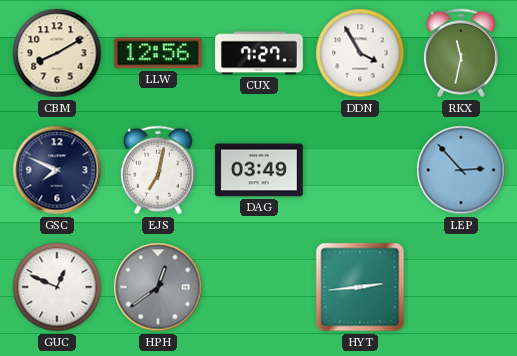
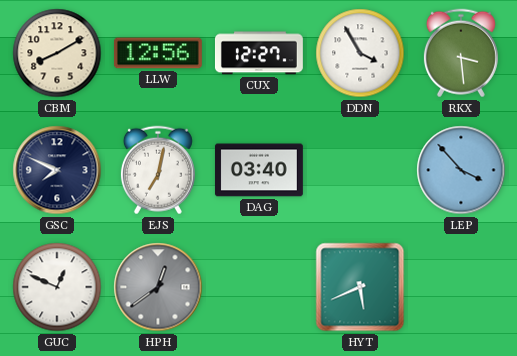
CUX: 7:27 -> 12:27
RKX: 11:32 -> 3:29
DAG: 03:49 -> 03:40
LEP: 2:53 -> 3:53
HYT: 2:44 -> 5:41
